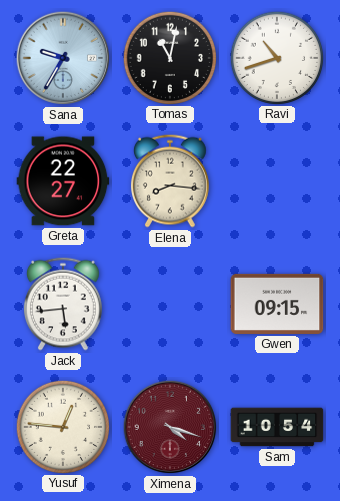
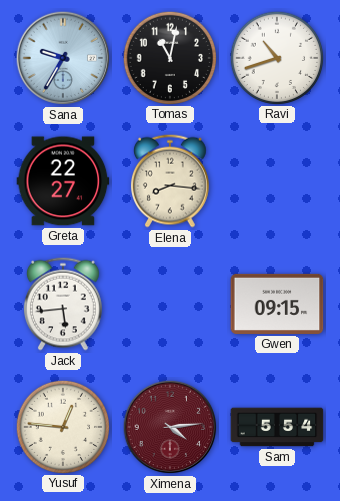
Ximena: 4:18 -> 4:14
Sam: 10:54 -> 5:54
